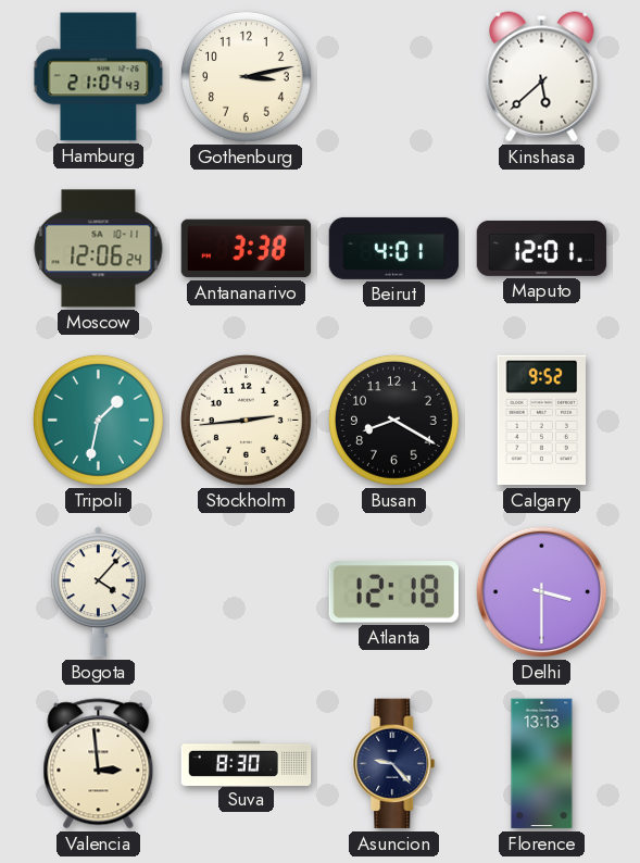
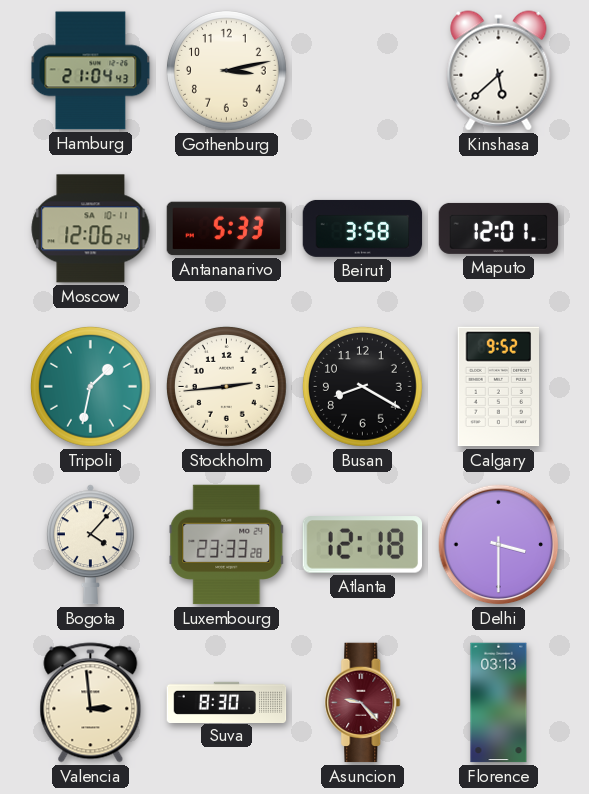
Antananarivo: 3:38 -> 5:33
Beirut: 4:01 -> 3:58
Luxembourg: none -> 23:33
Asuncion dial: navy -> burgundy
Florence: 13:13 -> 03:13
